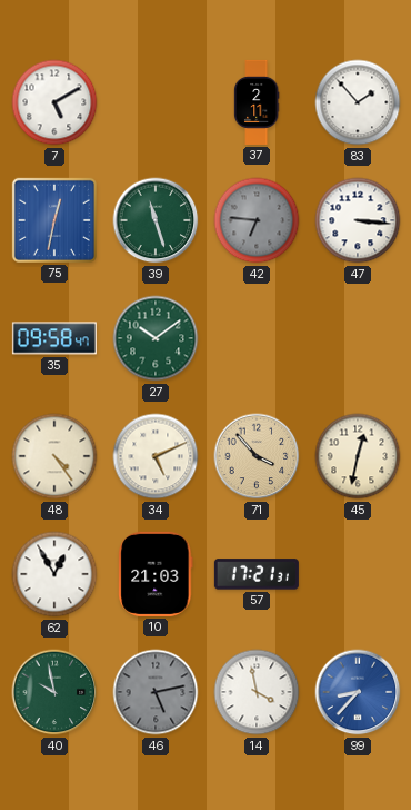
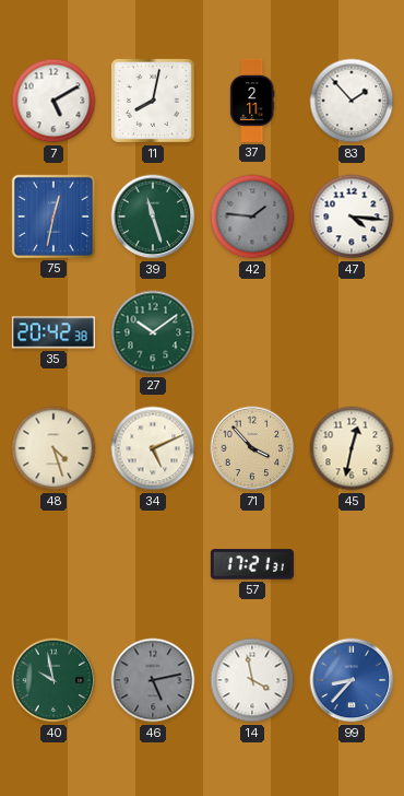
11: none -> 8:02
42: 6:46 -> 1:46
47: 3:16 -> 4:16
35: 09:58 -> 20:42
48: 4:24 -> 4:27
62: 12:55 -> none
10: 21:03 -> none
